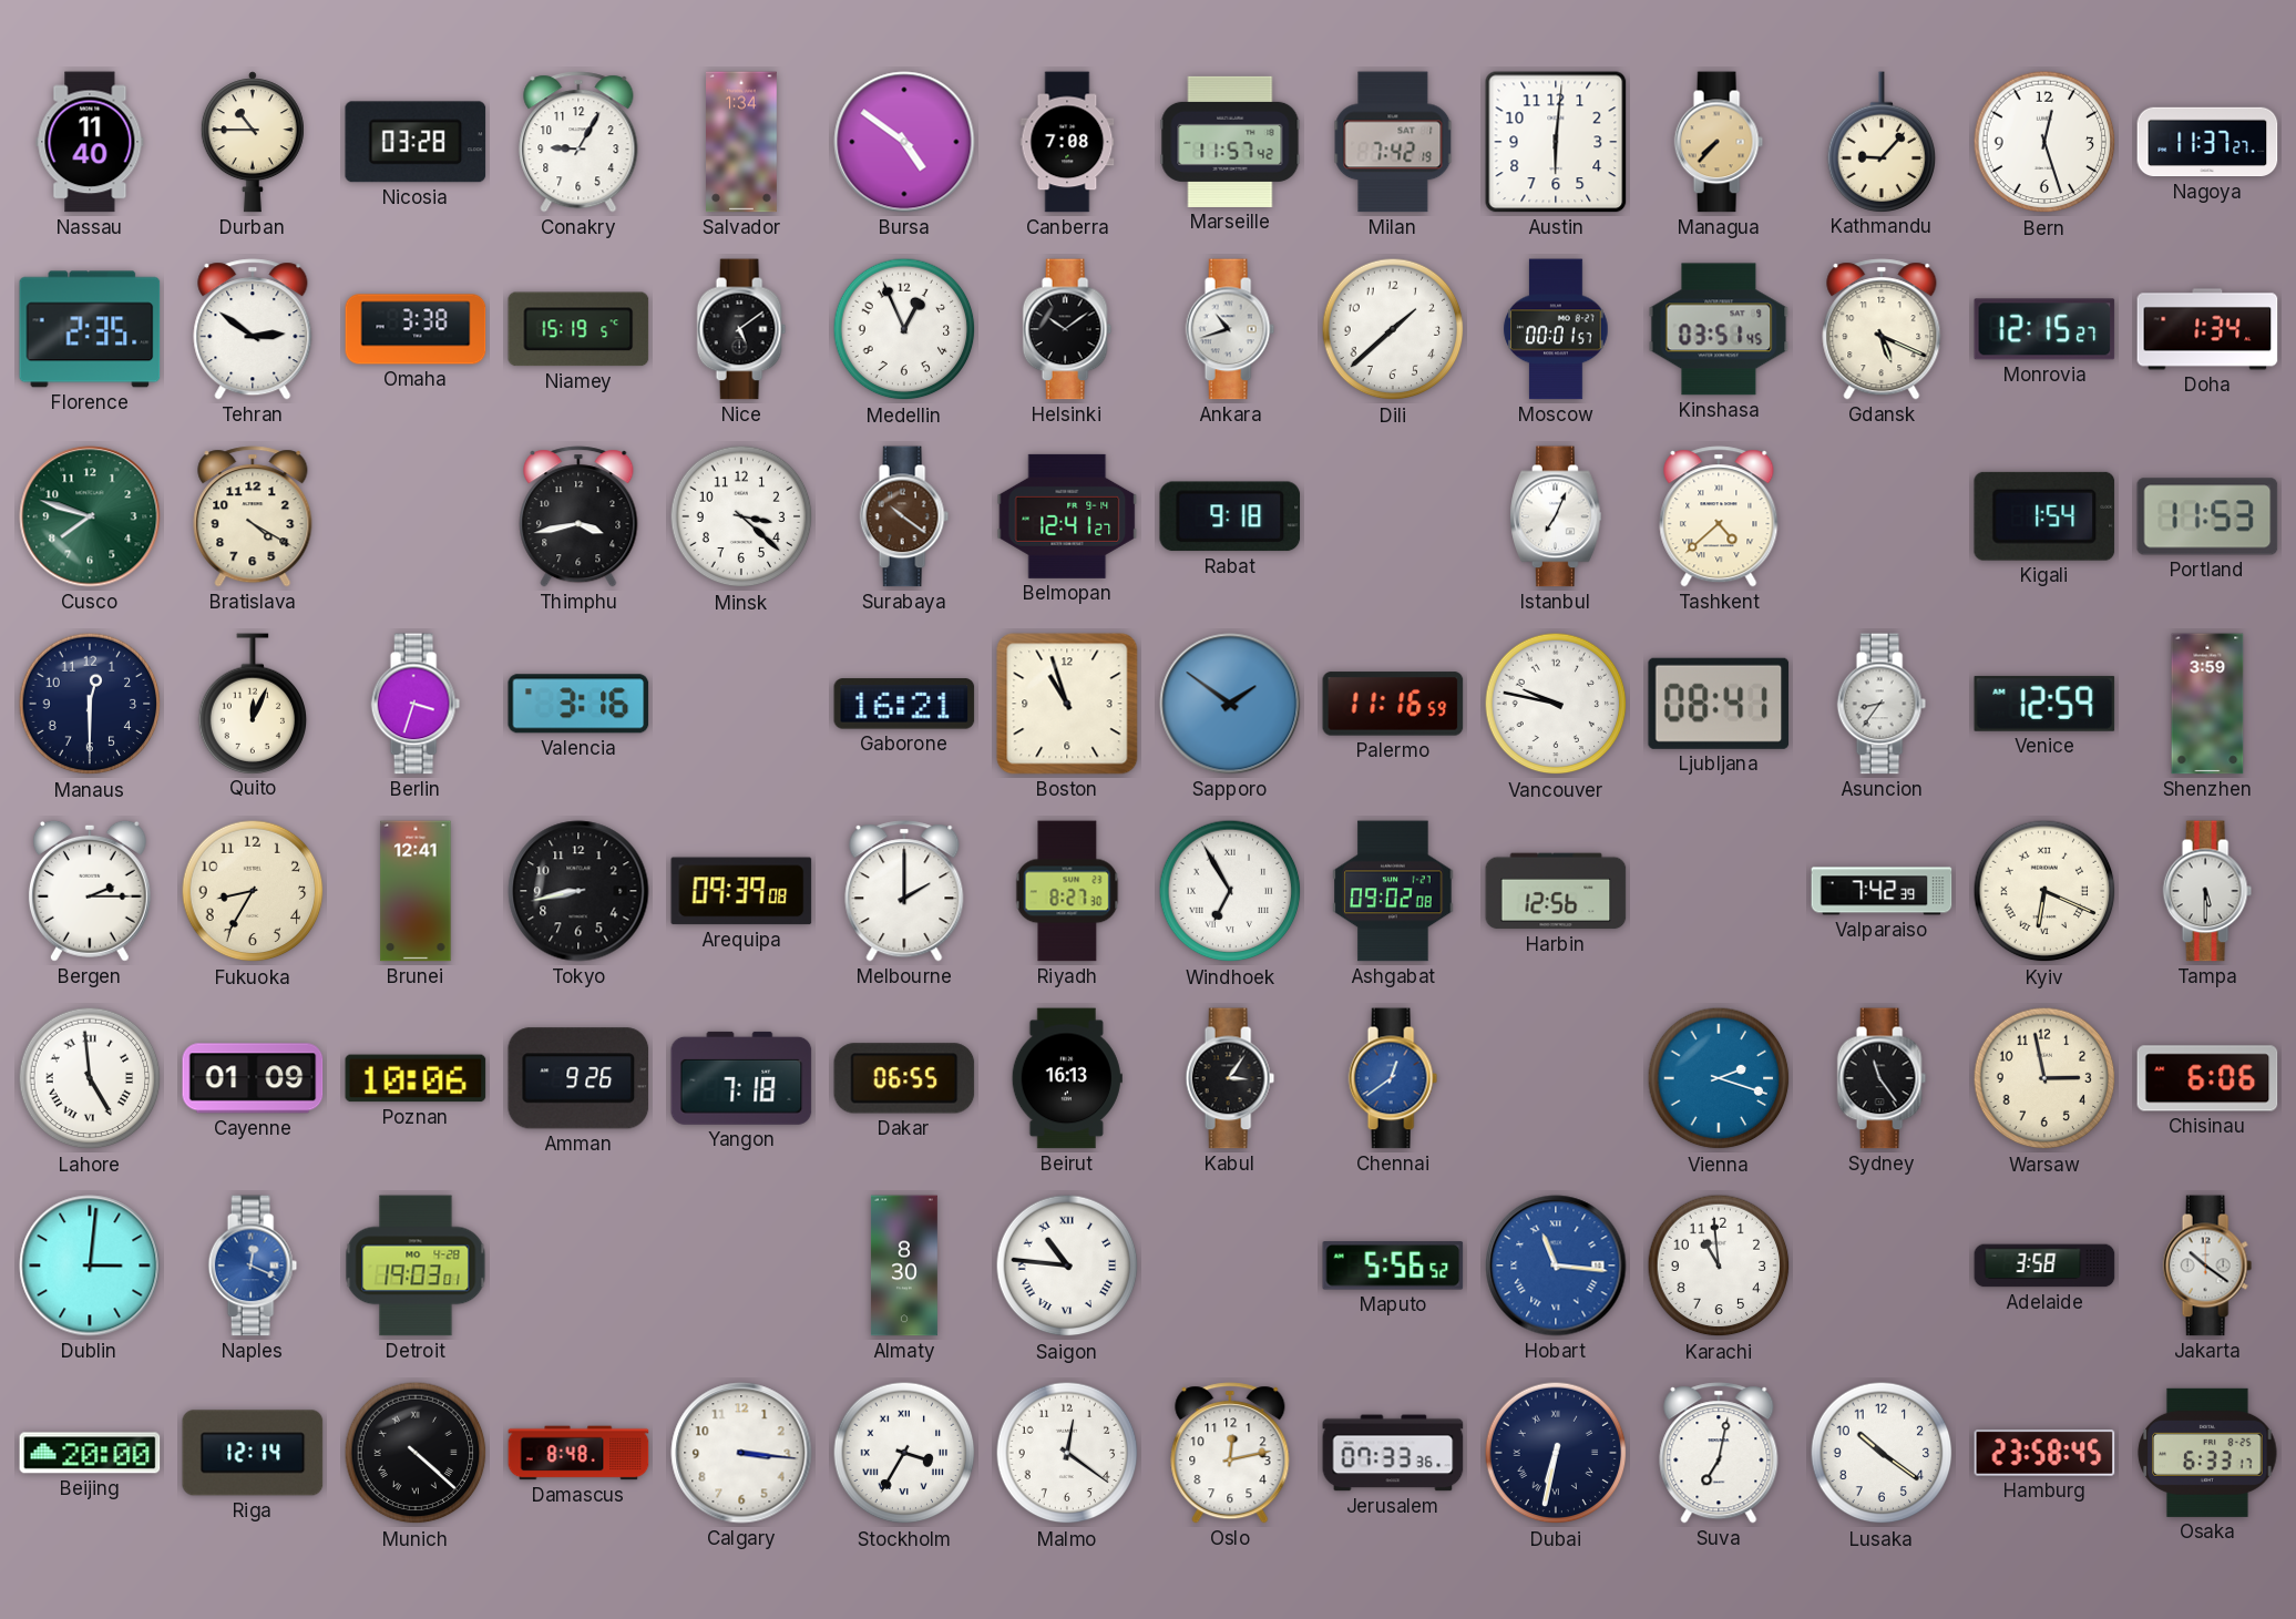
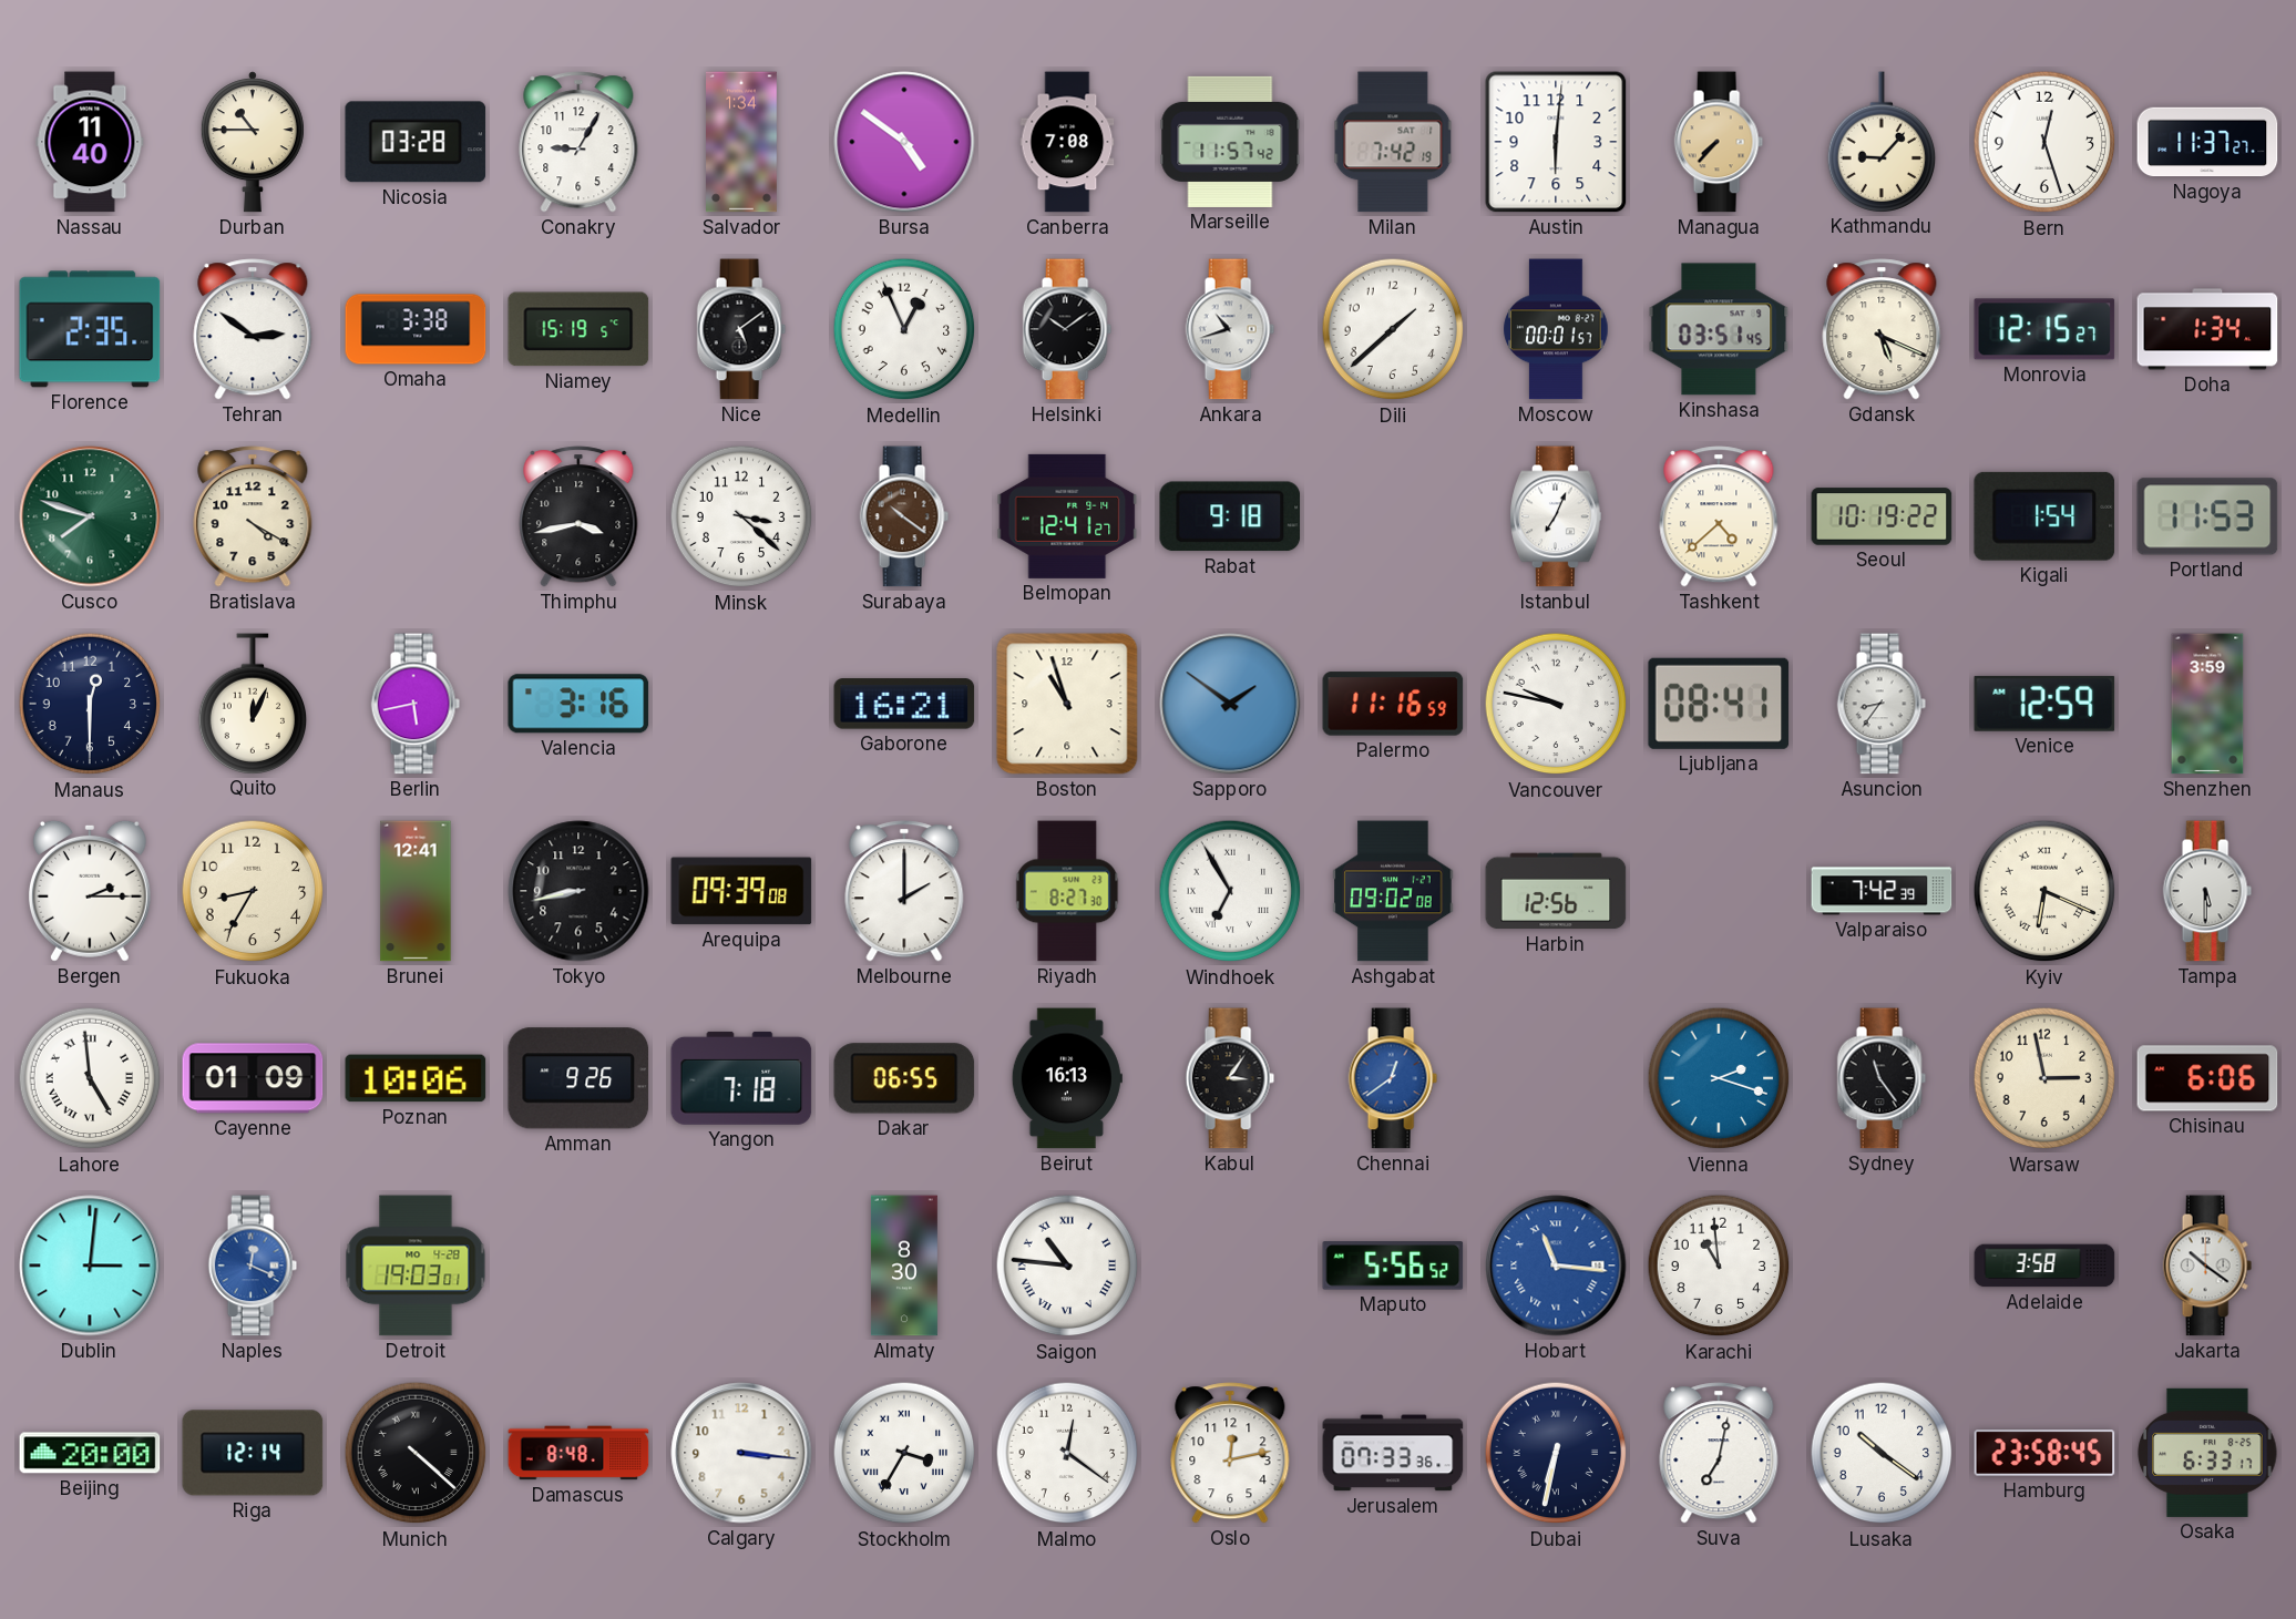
Seoul: none -> 10:19
Berlin: 3:33 -> 5:43
